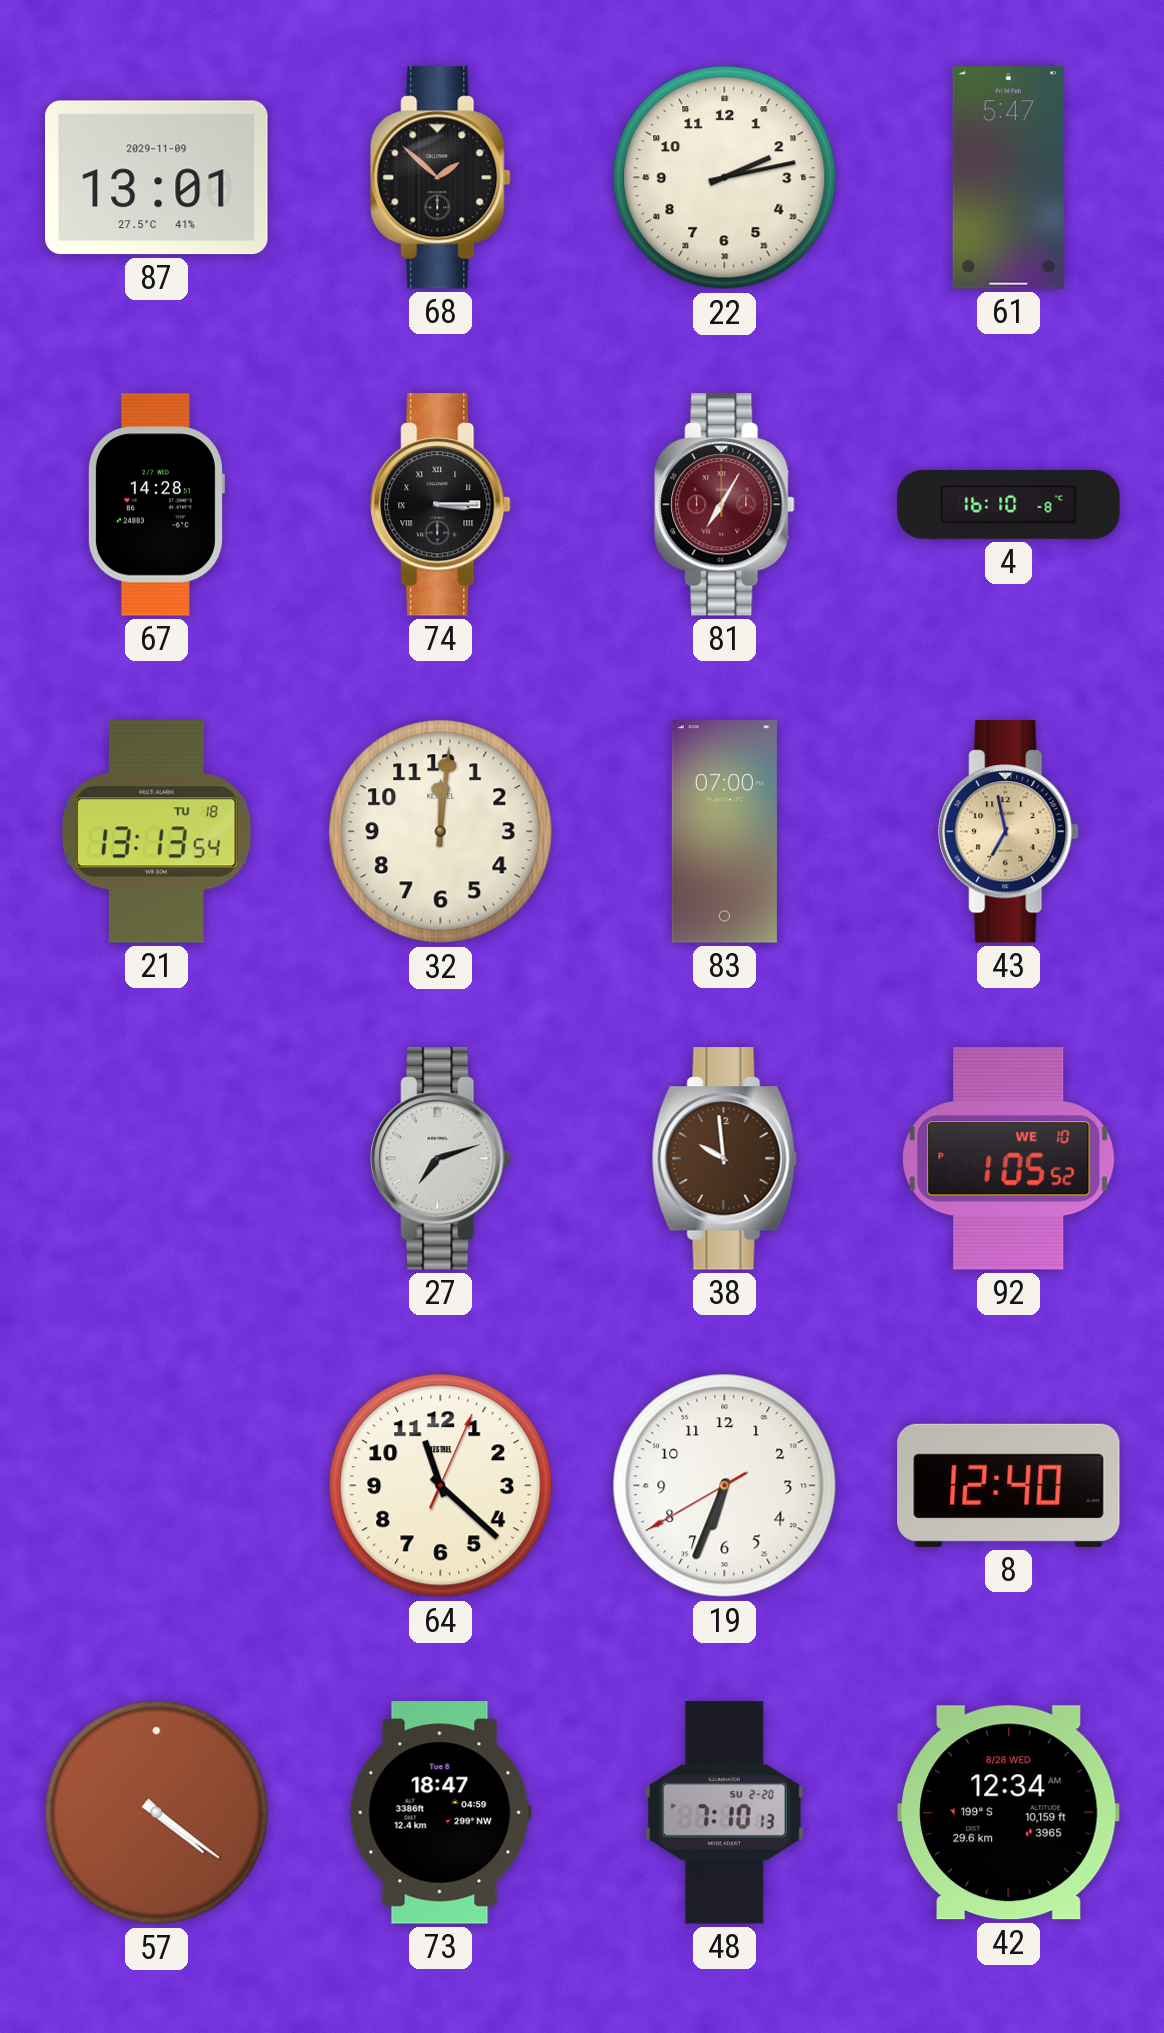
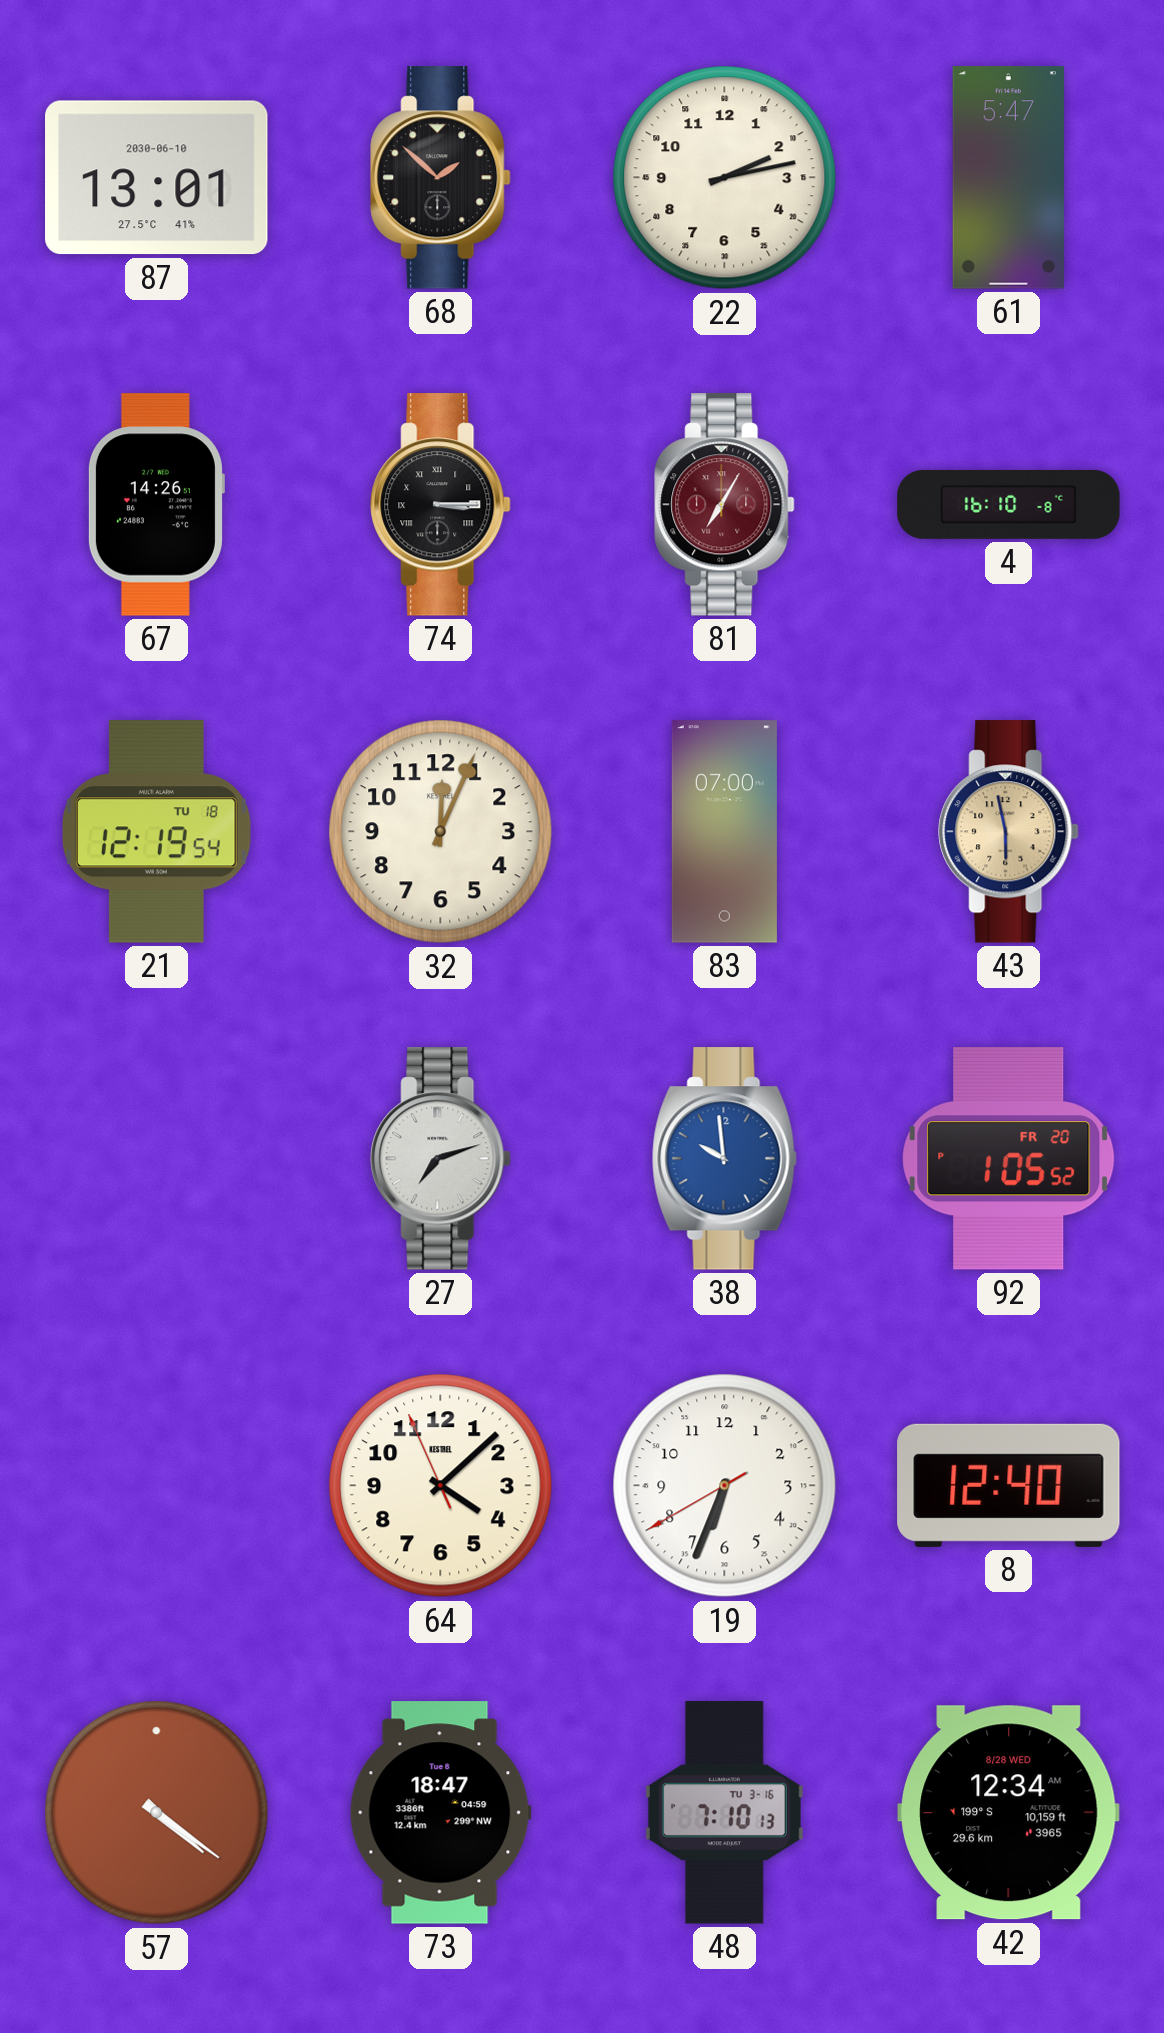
87 date: 2029-11-09 -> 2030-06-10
67: 14:28 -> 14:26
21: 13:13 -> 12:19
32: 12:01 -> 12:04
43: 6:58 -> 5:58
38 dial: brown -> blue
92 date: WE 10 -> FR 20
64: 11:22 -> 4:07
48 date: SU 2-20 -> TU 3-16
